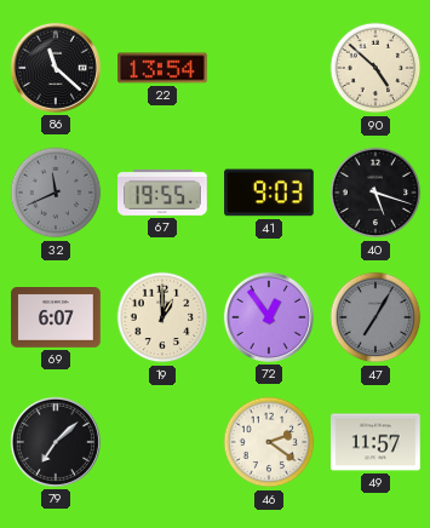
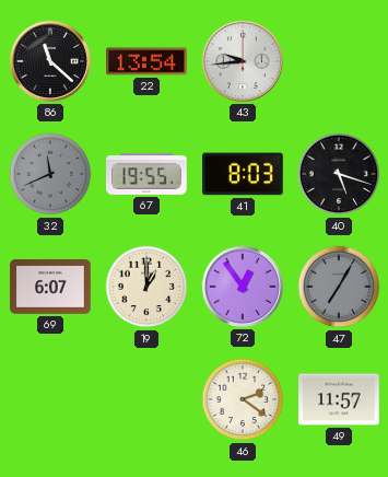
43: none -> 9:44
90: 4:52 -> none
41: 9:03 -> 8:03
79: 7:08 -> none
